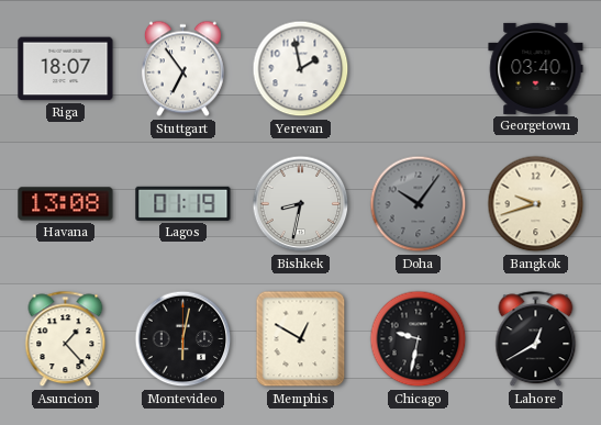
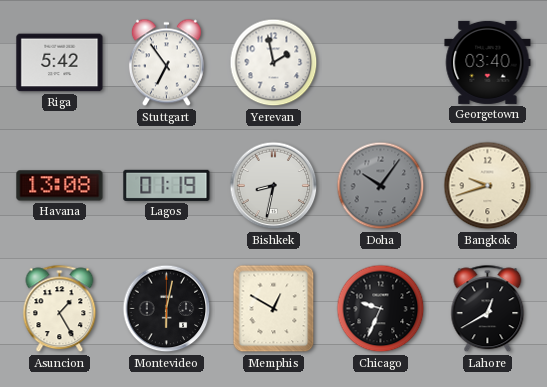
Riga: 18:07 -> 5:42
Asuncion: 1:23 -> 1:25
Chicago: 9:32 -> 9:34
